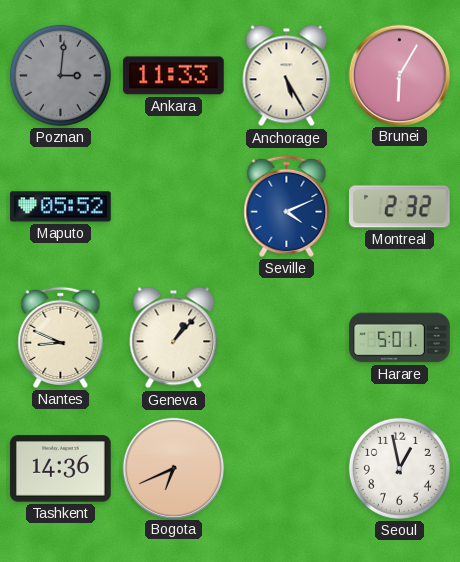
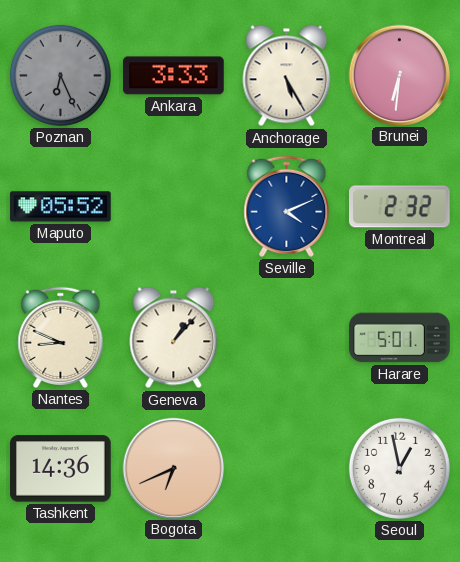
Poznan: 3:01 -> 6:26
Ankara: 11:33 -> 3:33
Brunei: 6:05 -> 6:31
